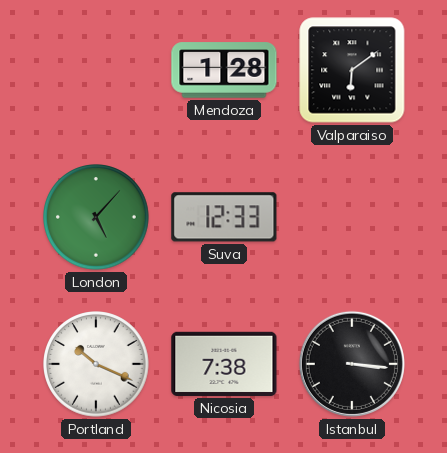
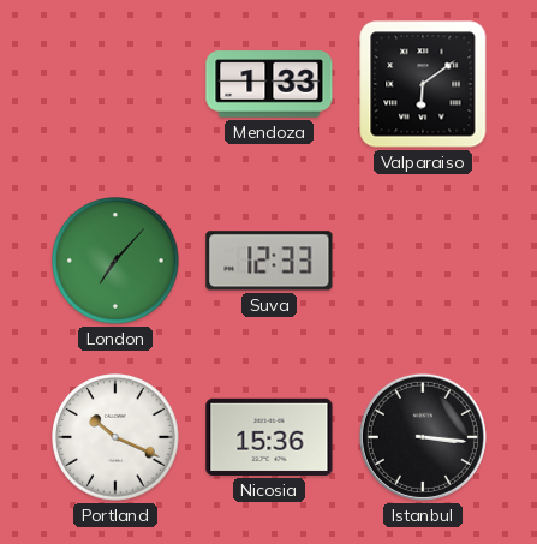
Mendoza: 1:28 -> 1:33
London: 5:07 -> 7:07
Nicosia: 7:38 -> 15:36
